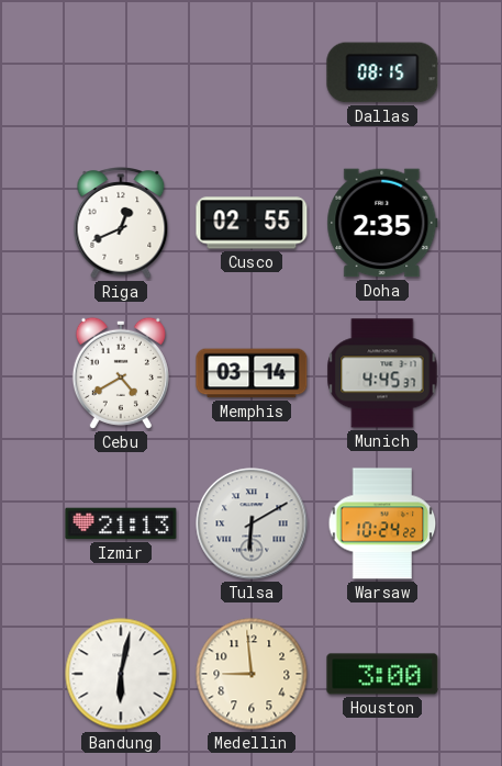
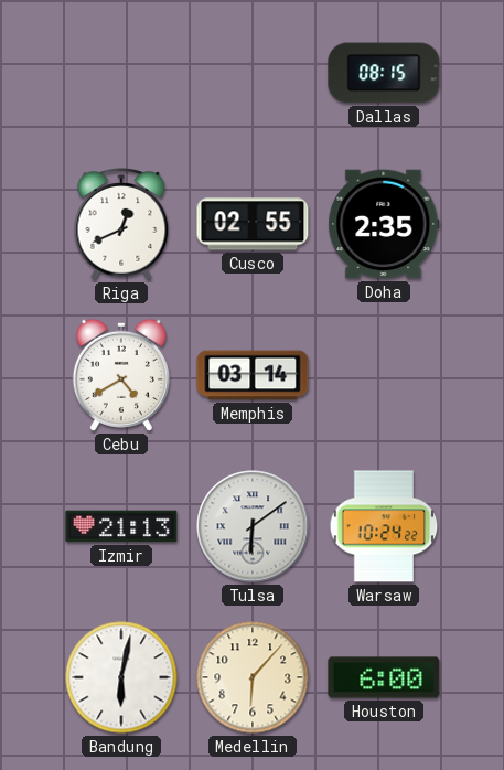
Munich: 4:45 -> none
Tulsa: 6:10 -> 6:09
Medellin: 8:59 -> 6:07
Houston: 3:00 -> 6:00
